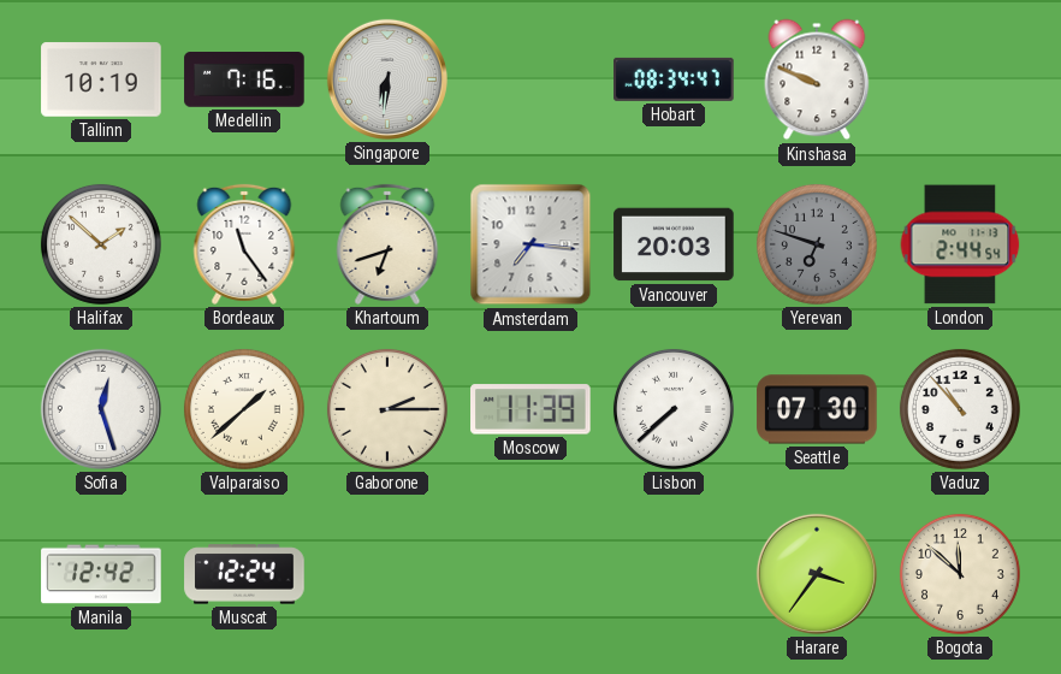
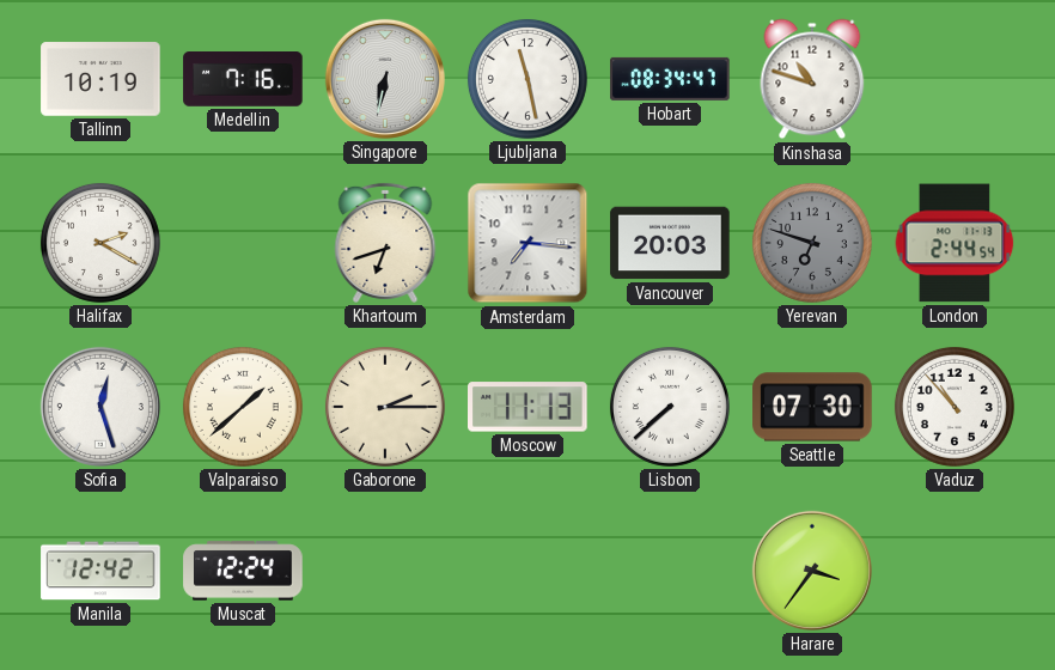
Singapore: 6:31 -> 6:32
Ljubljana: none -> 11:28
Kinshasa: 9:49 -> 10:48
Halifax: 1:52 -> 2:20
Bordeaux: 11:24 -> none
Moscow: 11:39 -> 11:13
Bogota: 11:52 -> none
